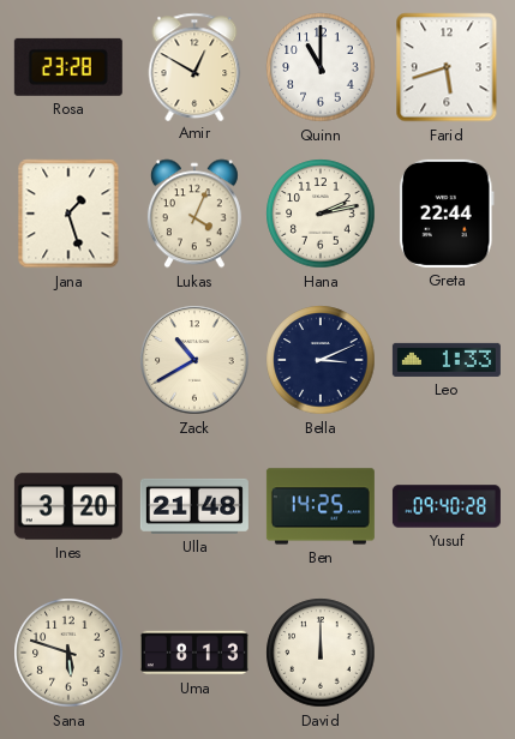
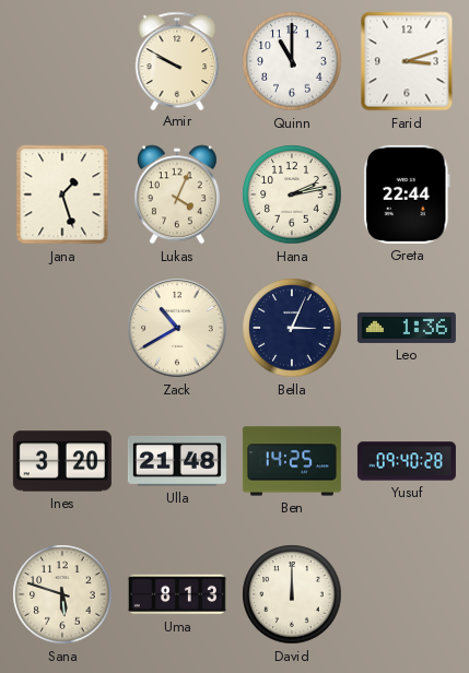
Rosa: 23:28 -> none
Amir: 12:50 -> 9:50
Farid: 5:42 -> 3:12
Bella: 3:11 -> 3:04
Leo: 1:33 -> 1:36
